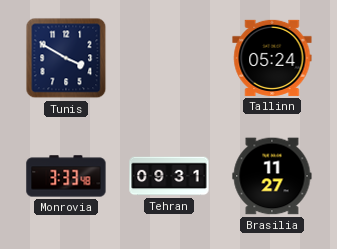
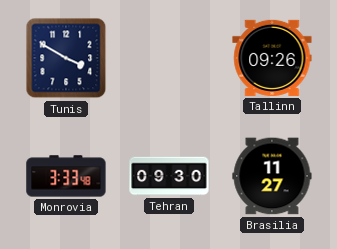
Tallinn: 05:24 -> 09:26
Tehran: 09:31 -> 09:30
